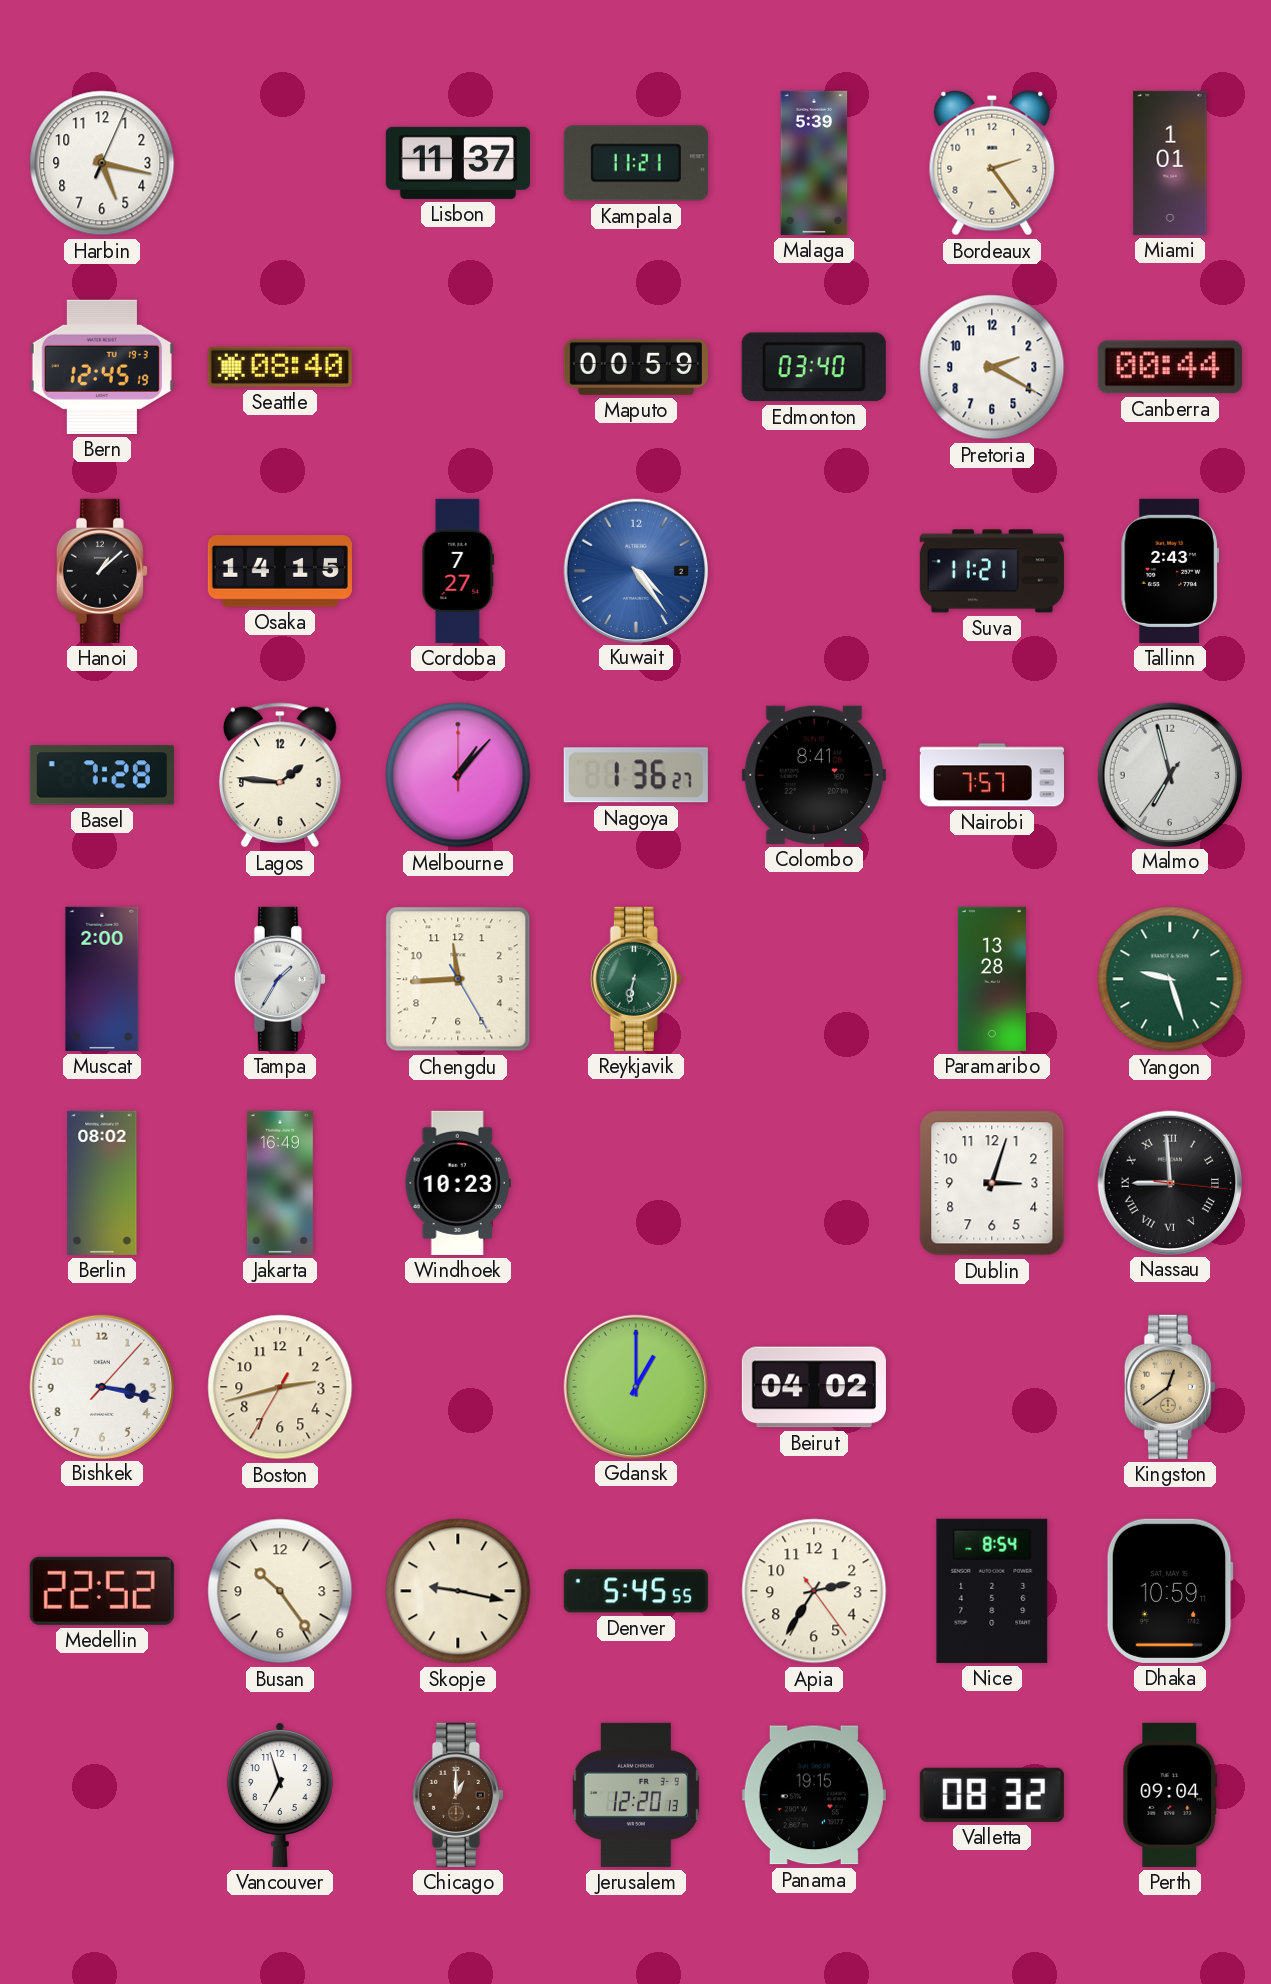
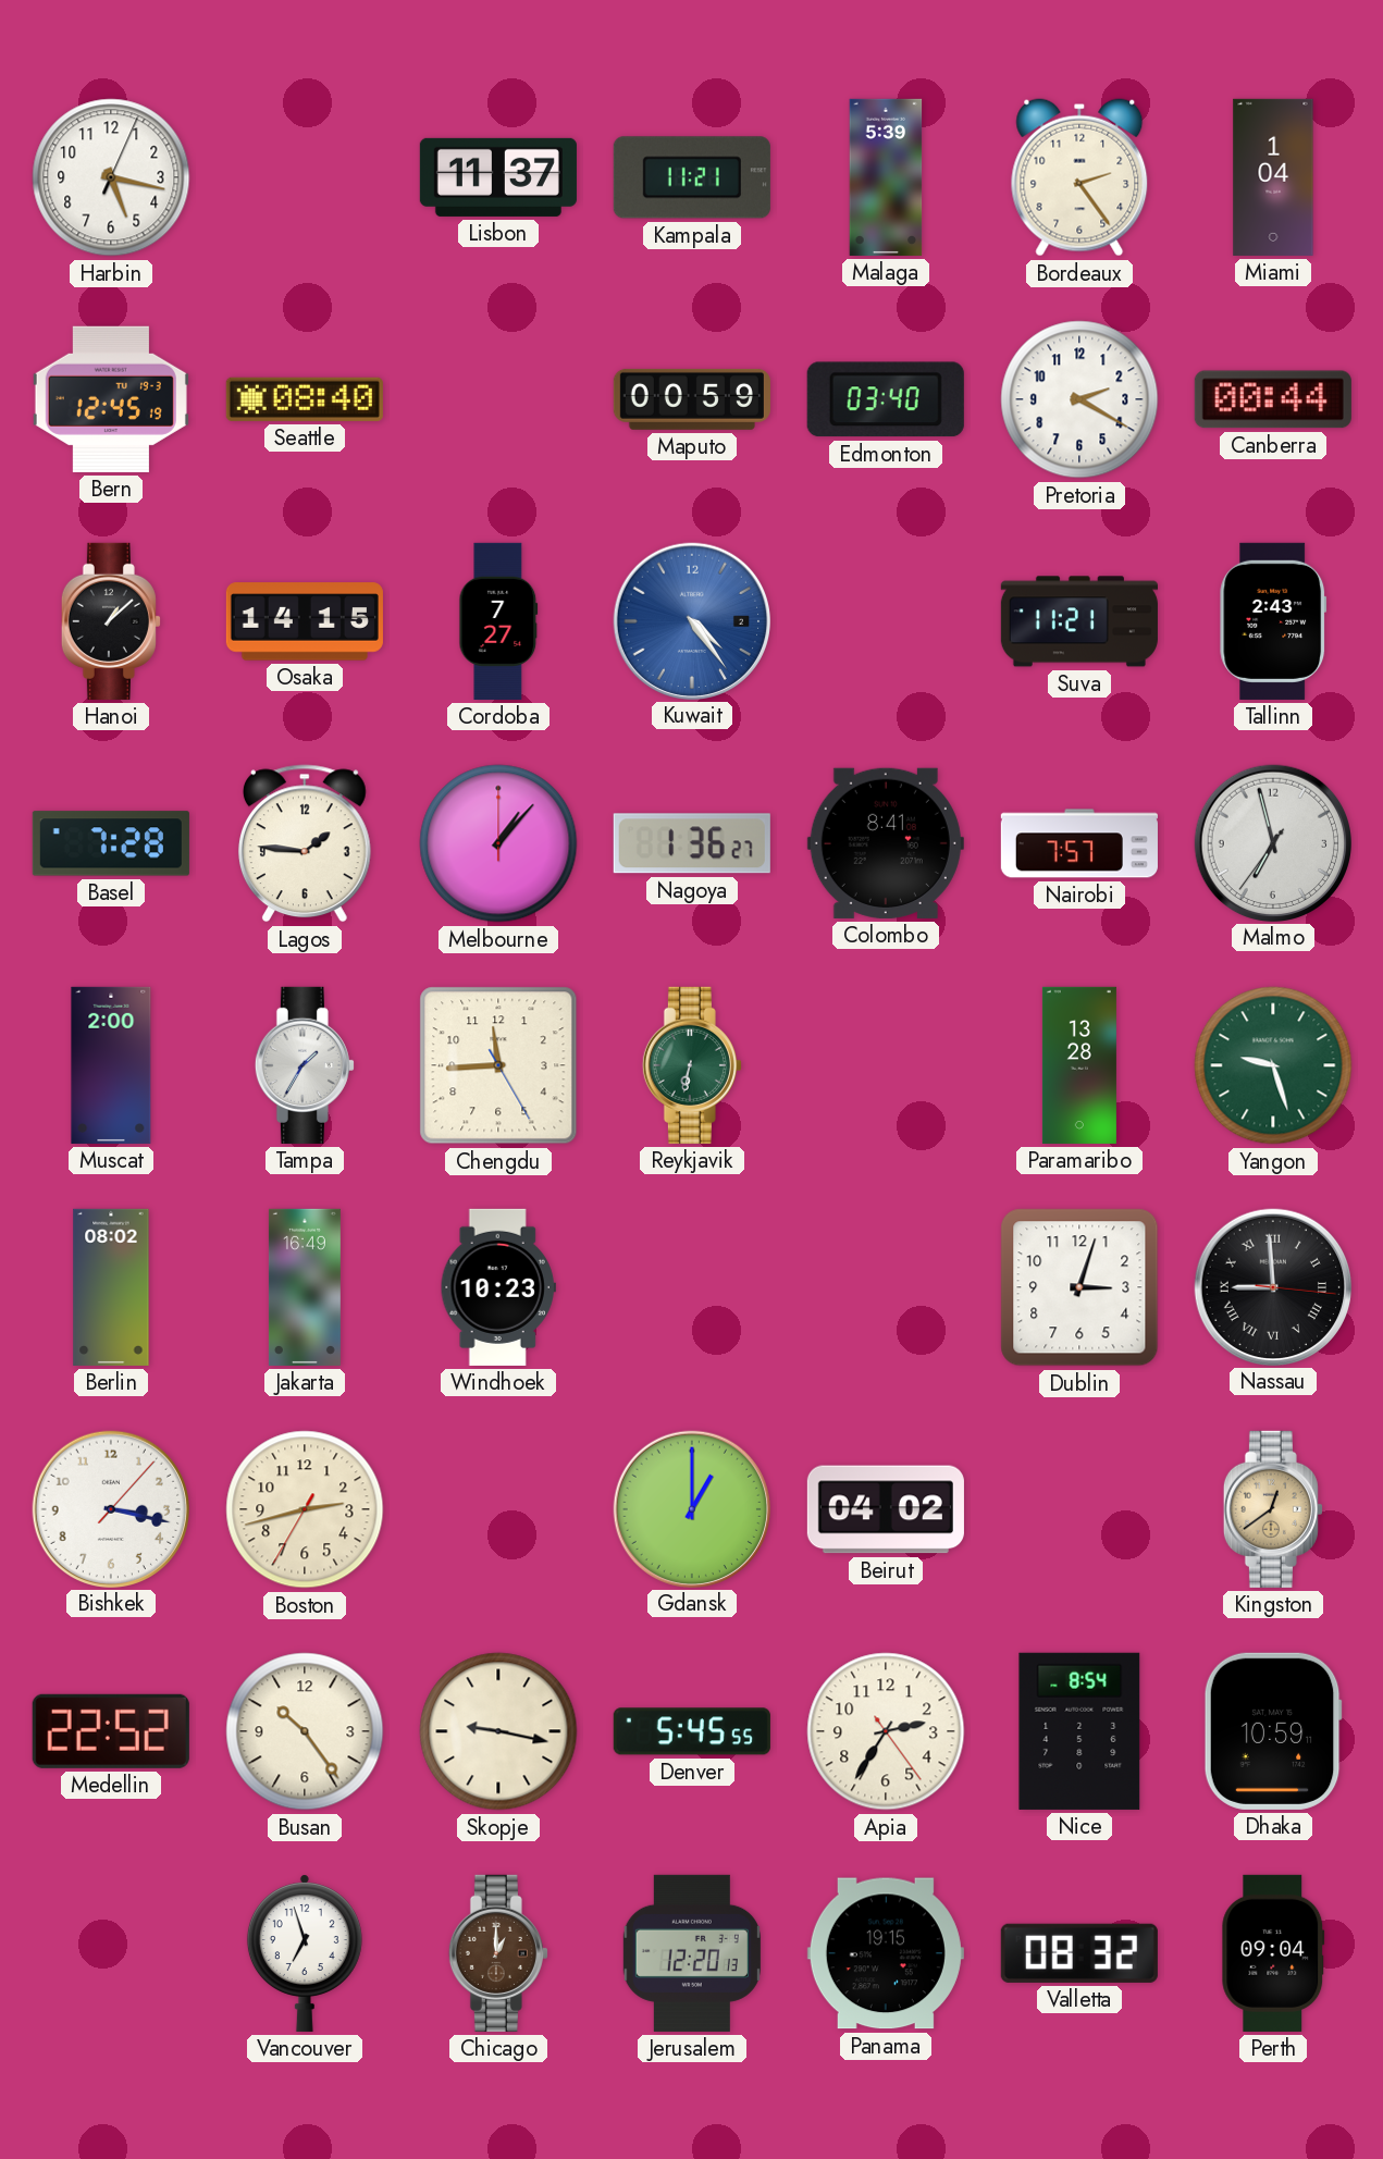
Miami: 1:01 -> 1:04
